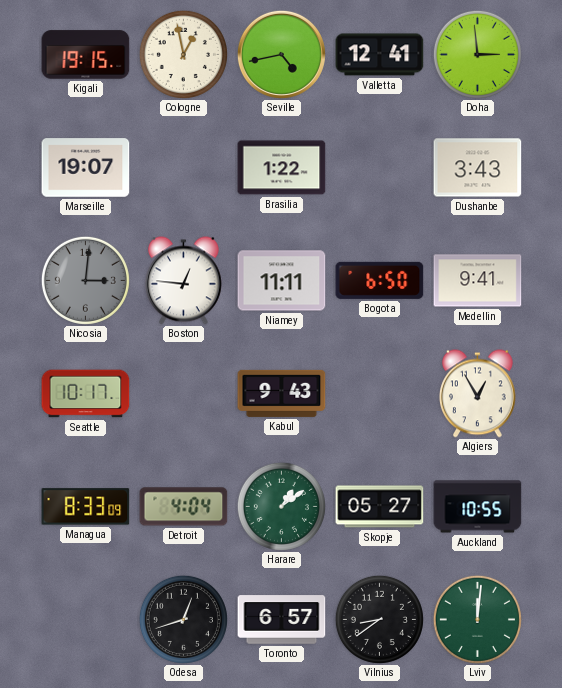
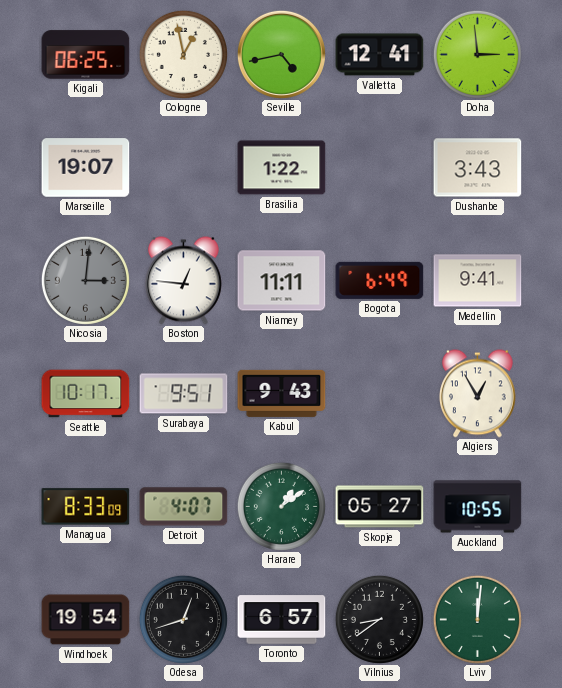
Kigali: 19:15 -> 06:25
Bogota: 6:50 -> 6:49
Surabaya: none -> 9:51
Detroit: 4:04 -> 4:07
Windhoek: none -> 19:54
